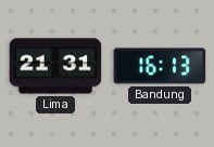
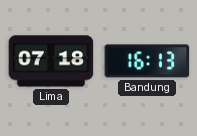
Lima: 21:31 -> 07:18
